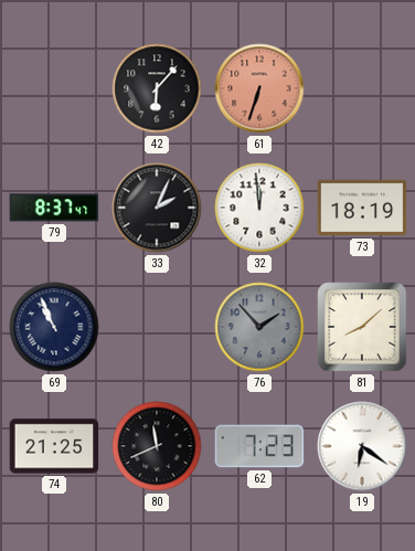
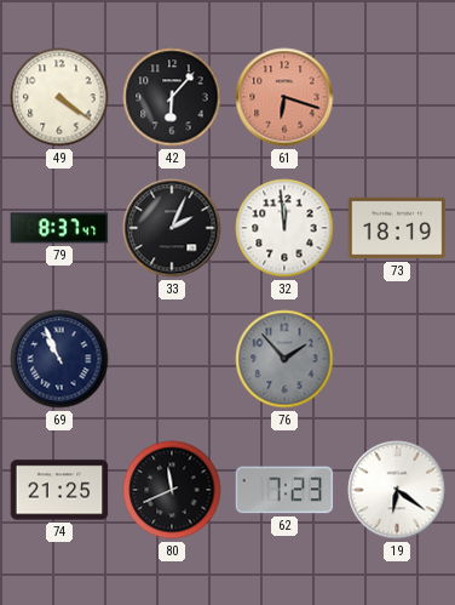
49: none -> 4:21
61: 6:33 -> 6:18
81: 8:08 -> none
